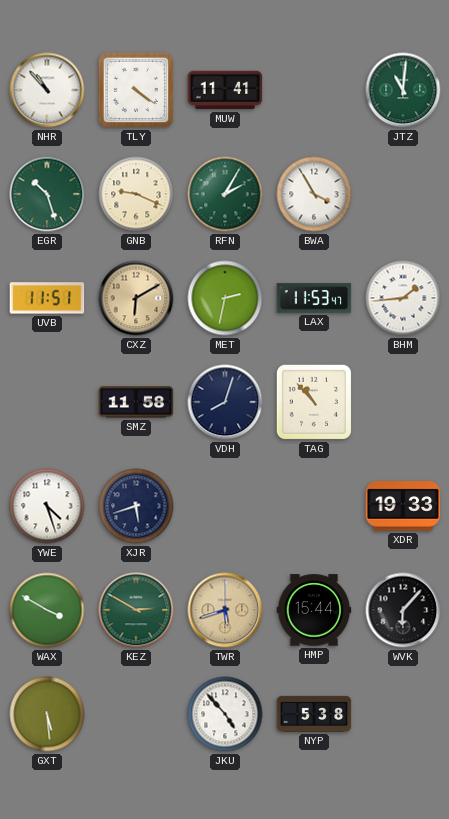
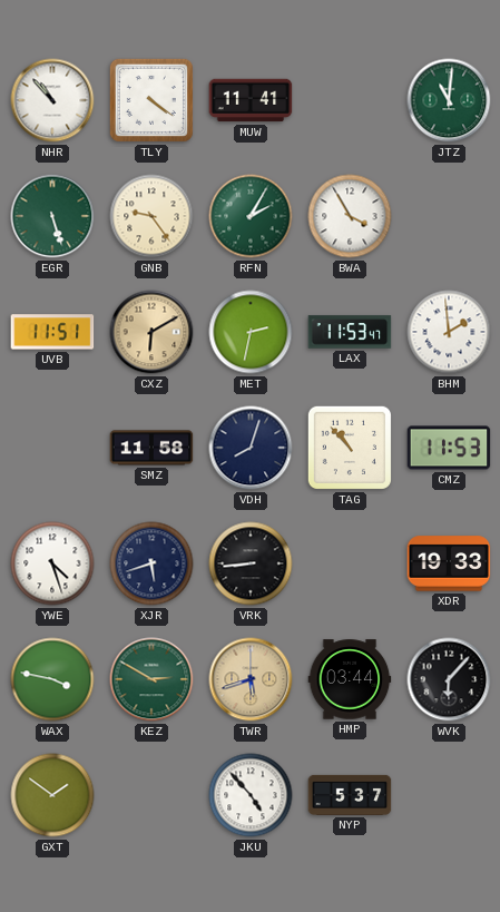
EGR: 10:27 -> 5:27
GNB: 9:19 -> 9:24
BHM: 1:44 -> 1:59
CMZ: none -> 11:53
VRK: none -> 8:44
WAX: 3:50 -> 3:47
HMP: 15:44 -> 03:44
GXT: 5:29 -> 1:51
NYP: 5:38 -> 5:37
